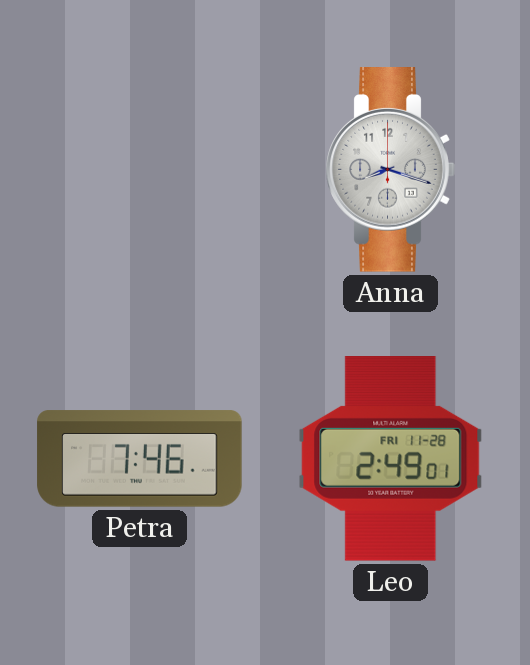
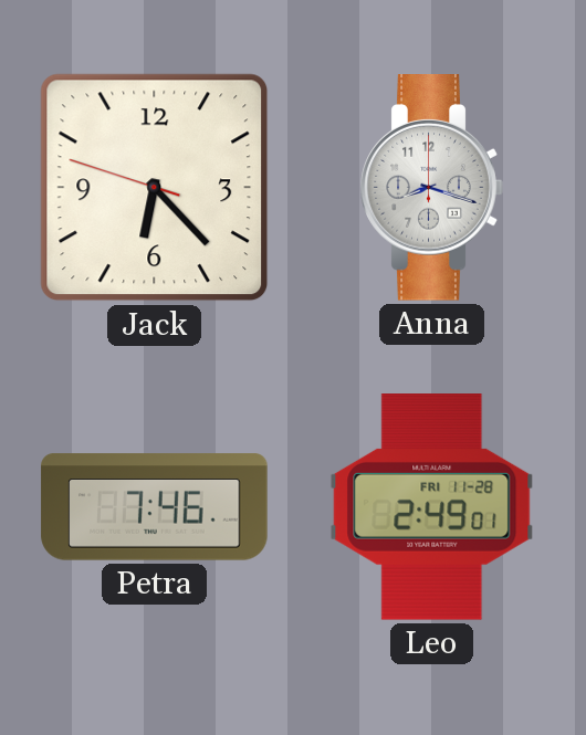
Jack: none -> 6:22
